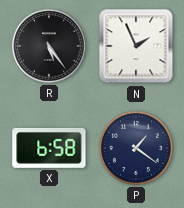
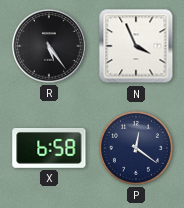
N: 1:56 -> 3:56
P: 1:21 -> 12:21
